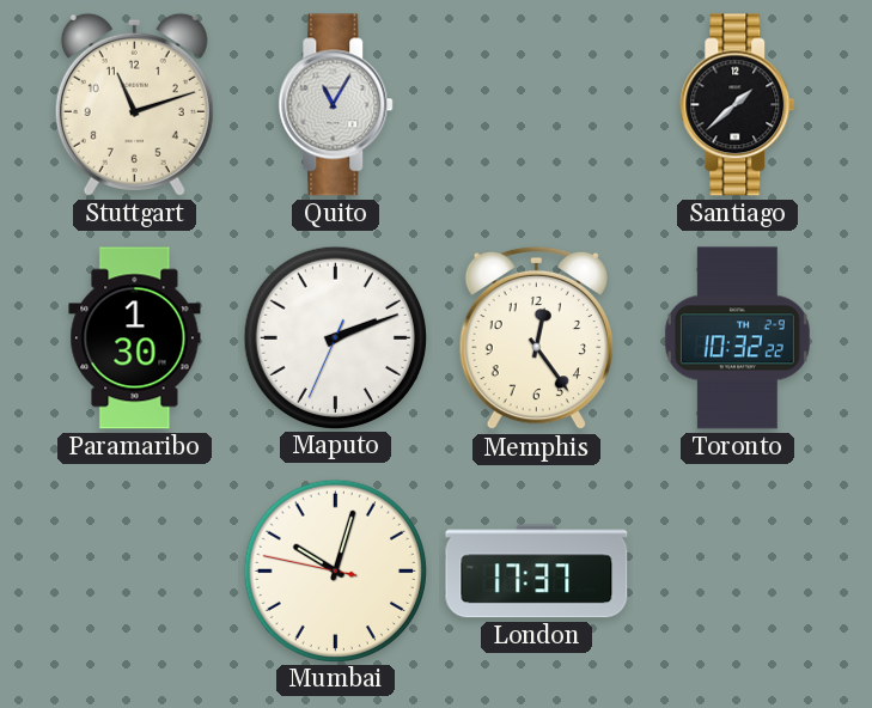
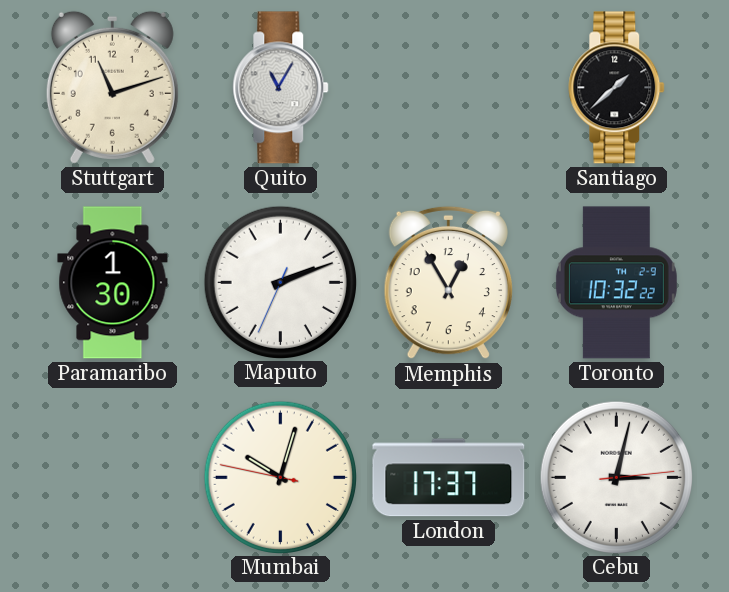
Memphis: 12:24 -> 12:55
Cebu: none -> 3:02
